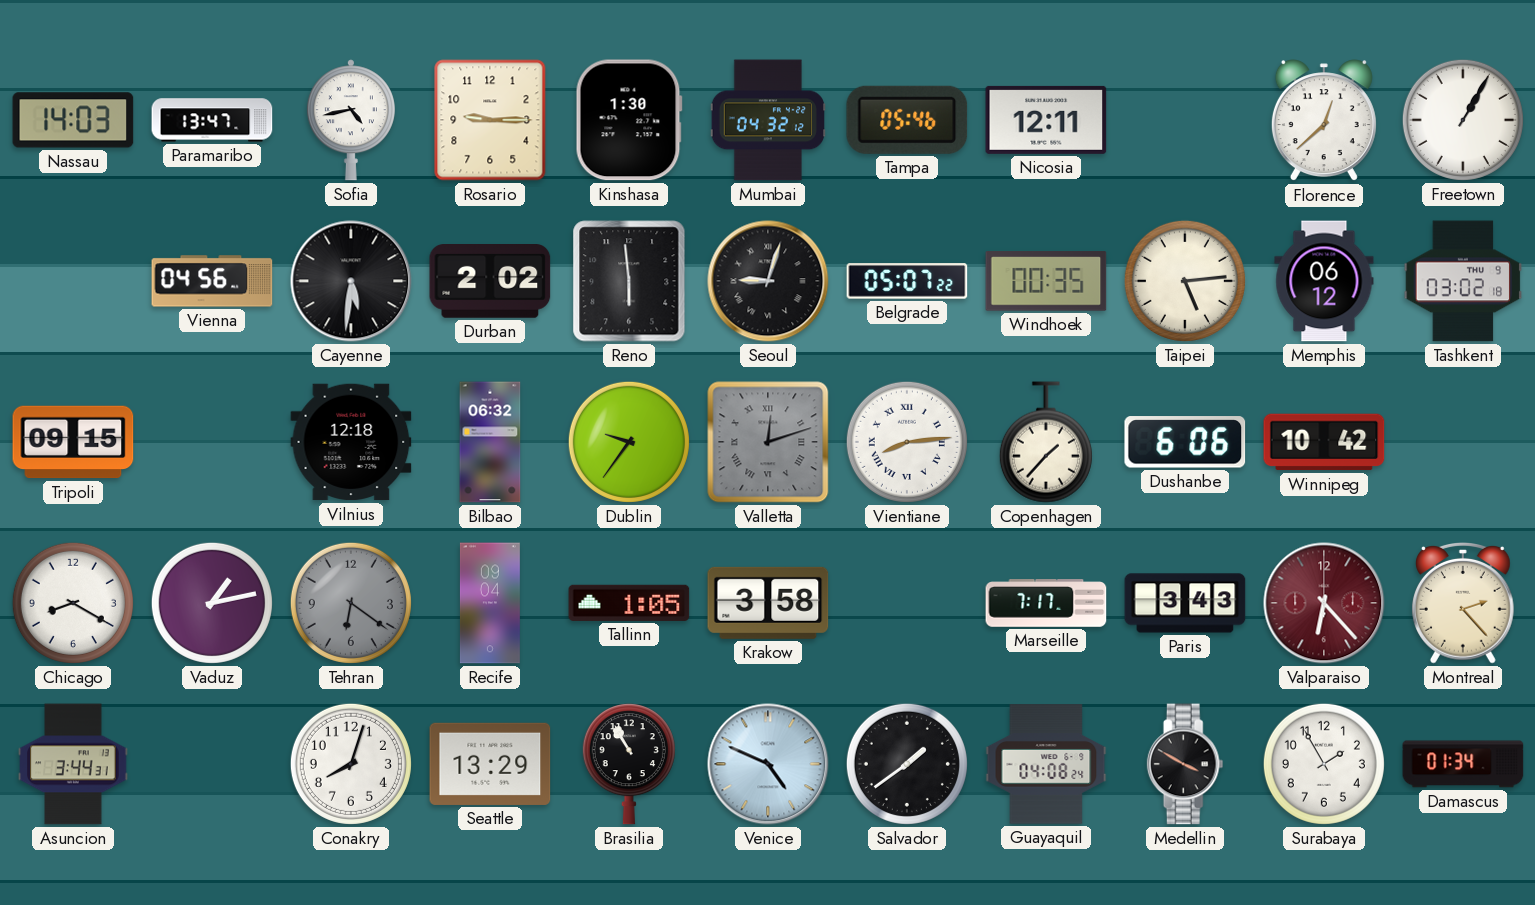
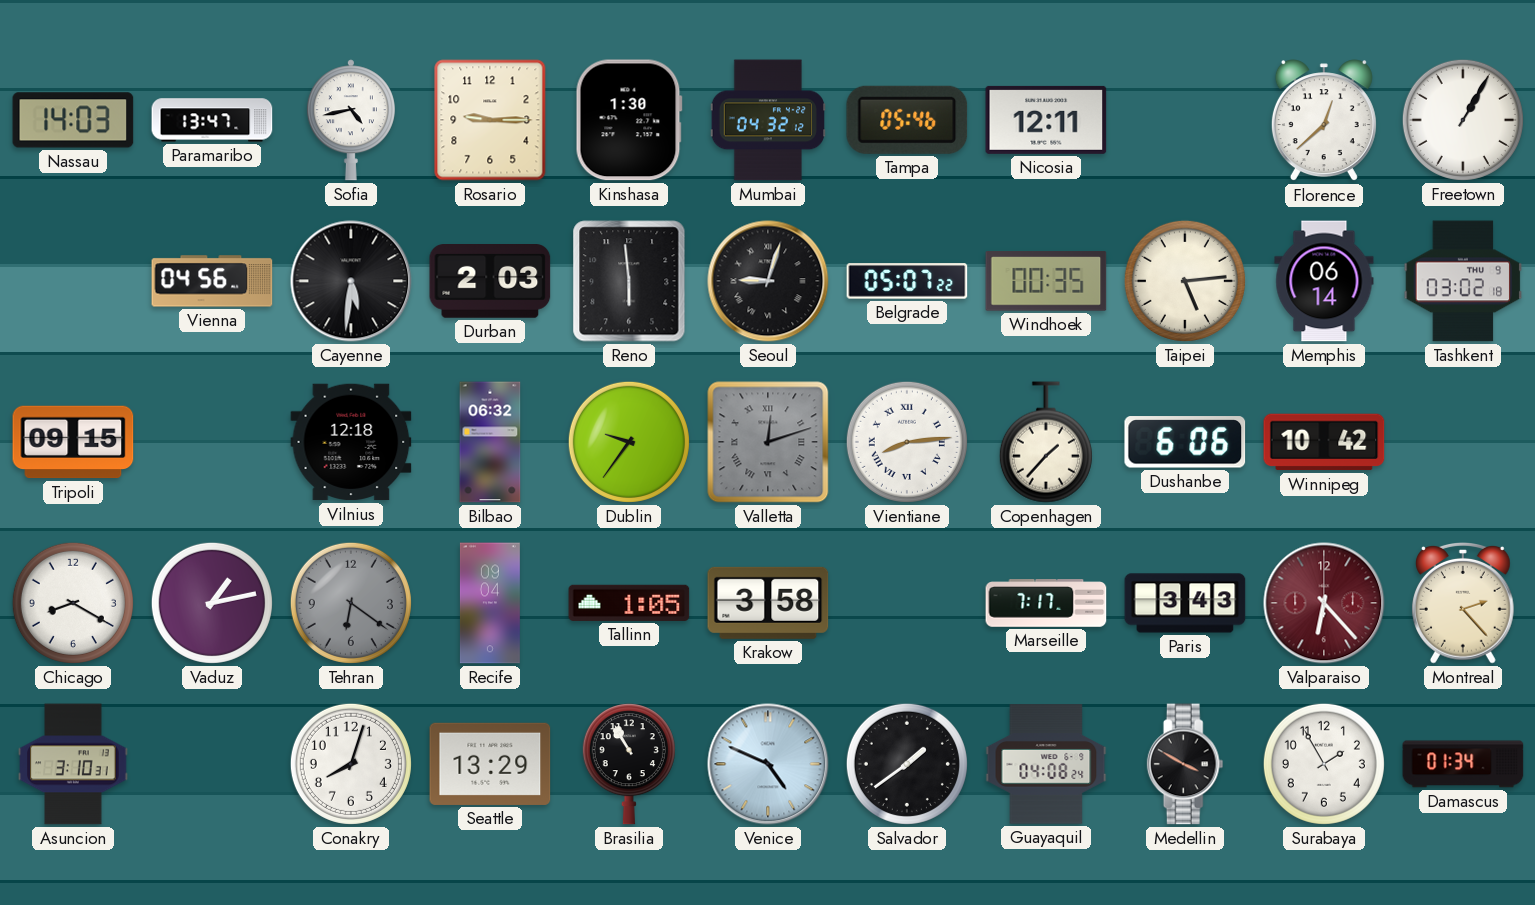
Durban: 2:02 -> 2:03
Memphis: 06:12 -> 06:14
Asuncion: 3:44 -> 3:10
